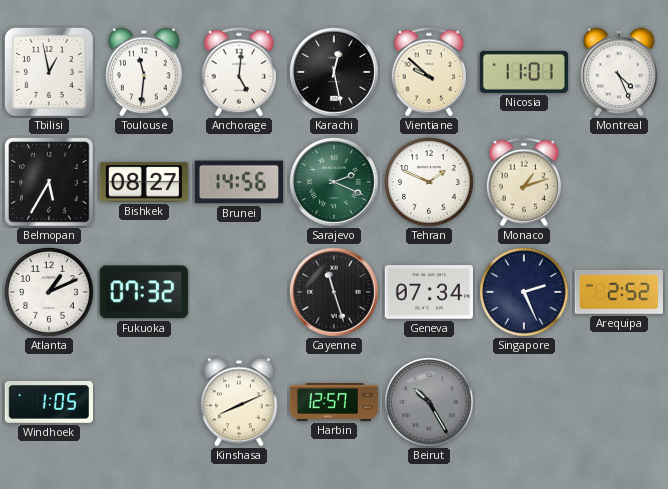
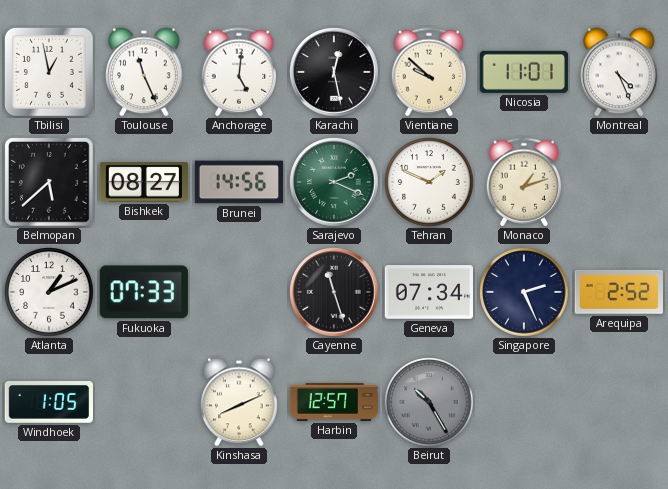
Toulouse: 11:31 -> 11:26
Belmopan: 5:35 -> 5:38
Fukuoka: 07:32 -> 07:33
